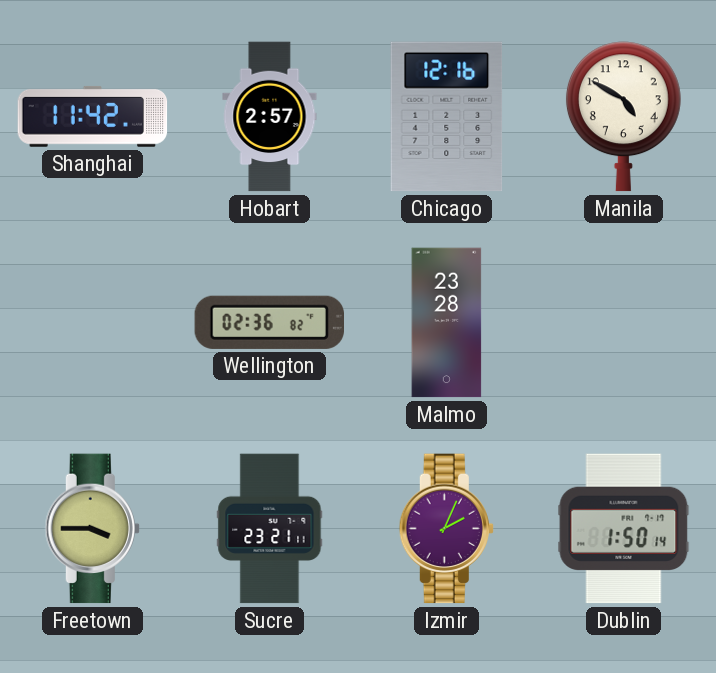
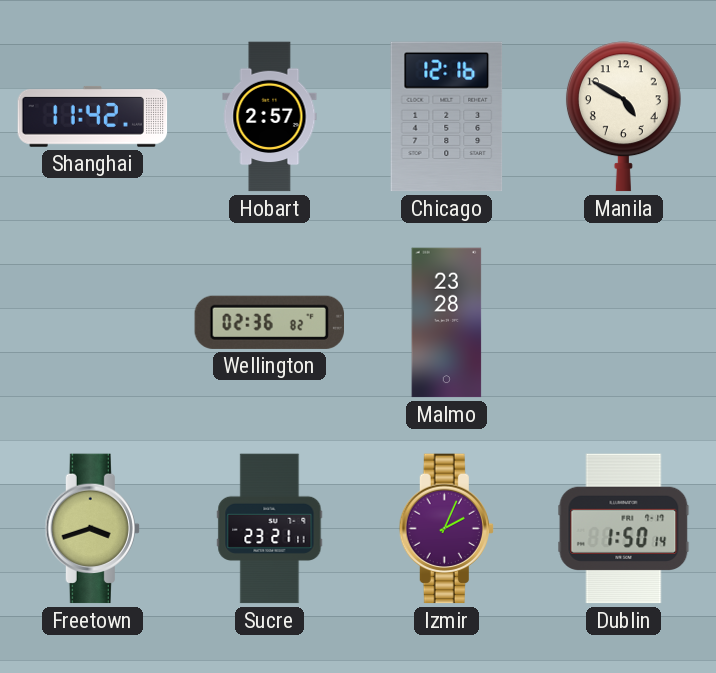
Freetown: 3:45 -> 3:42
